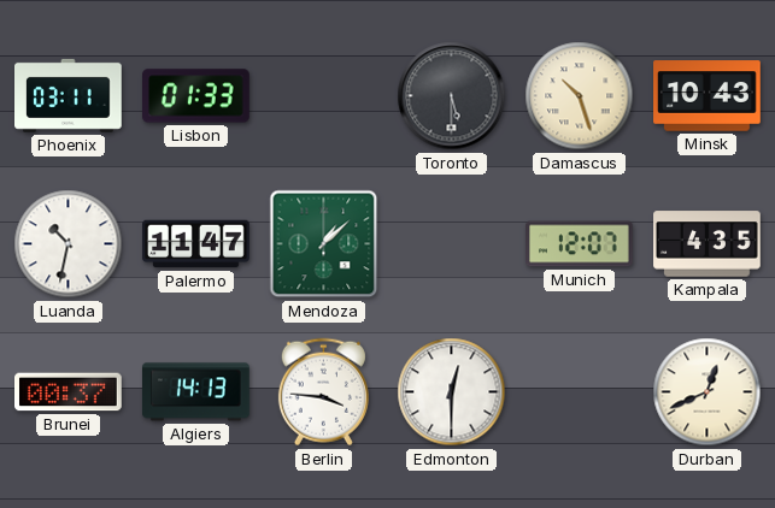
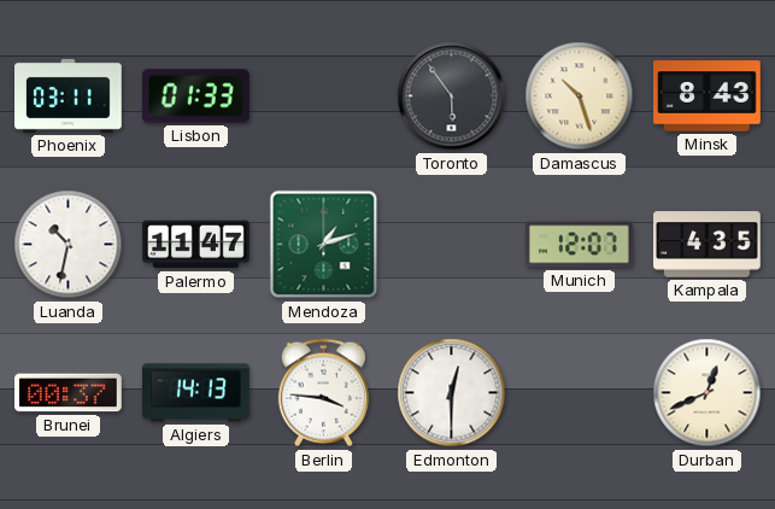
Toronto: 5:30 -> 5:54
Minsk: 10:43 -> 8:43
Mendoza: 1:08 -> 1:12
